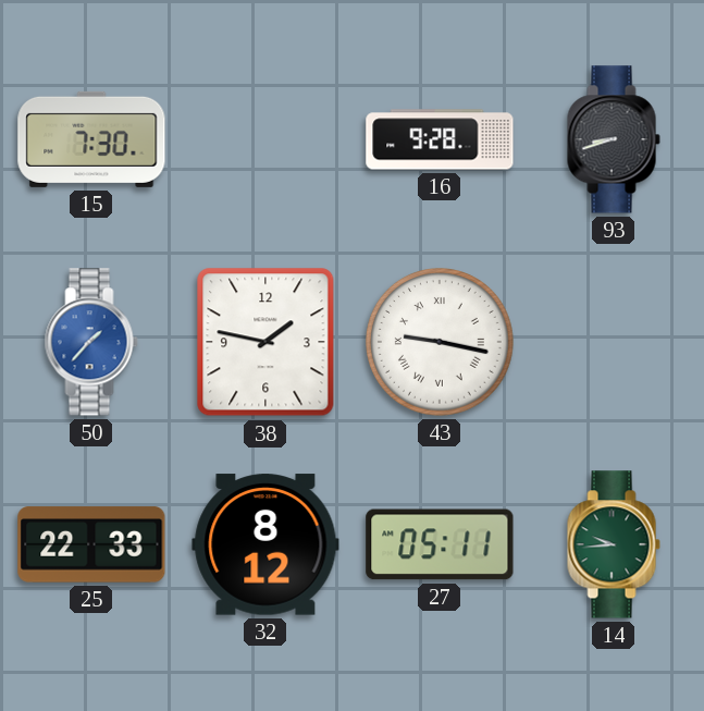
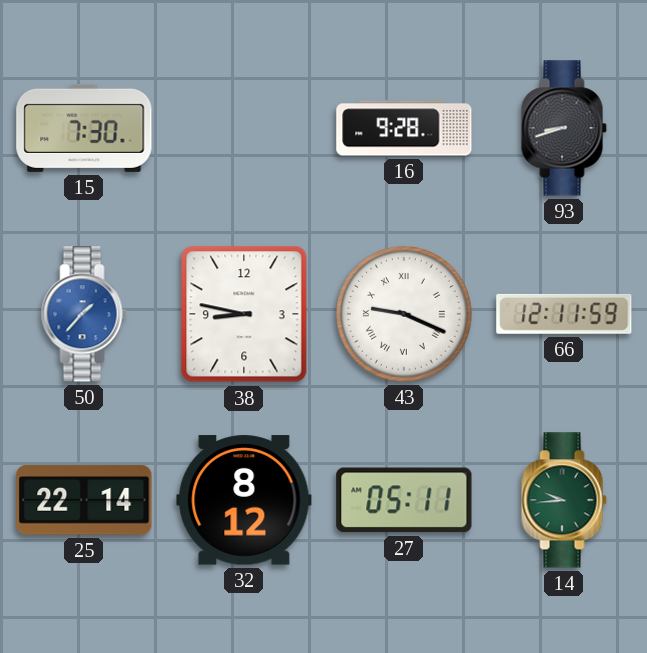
38: 1:47 -> 8:47
43: 9:17 -> 9:19
66: none -> 12:11
25: 22:33 -> 22:14
